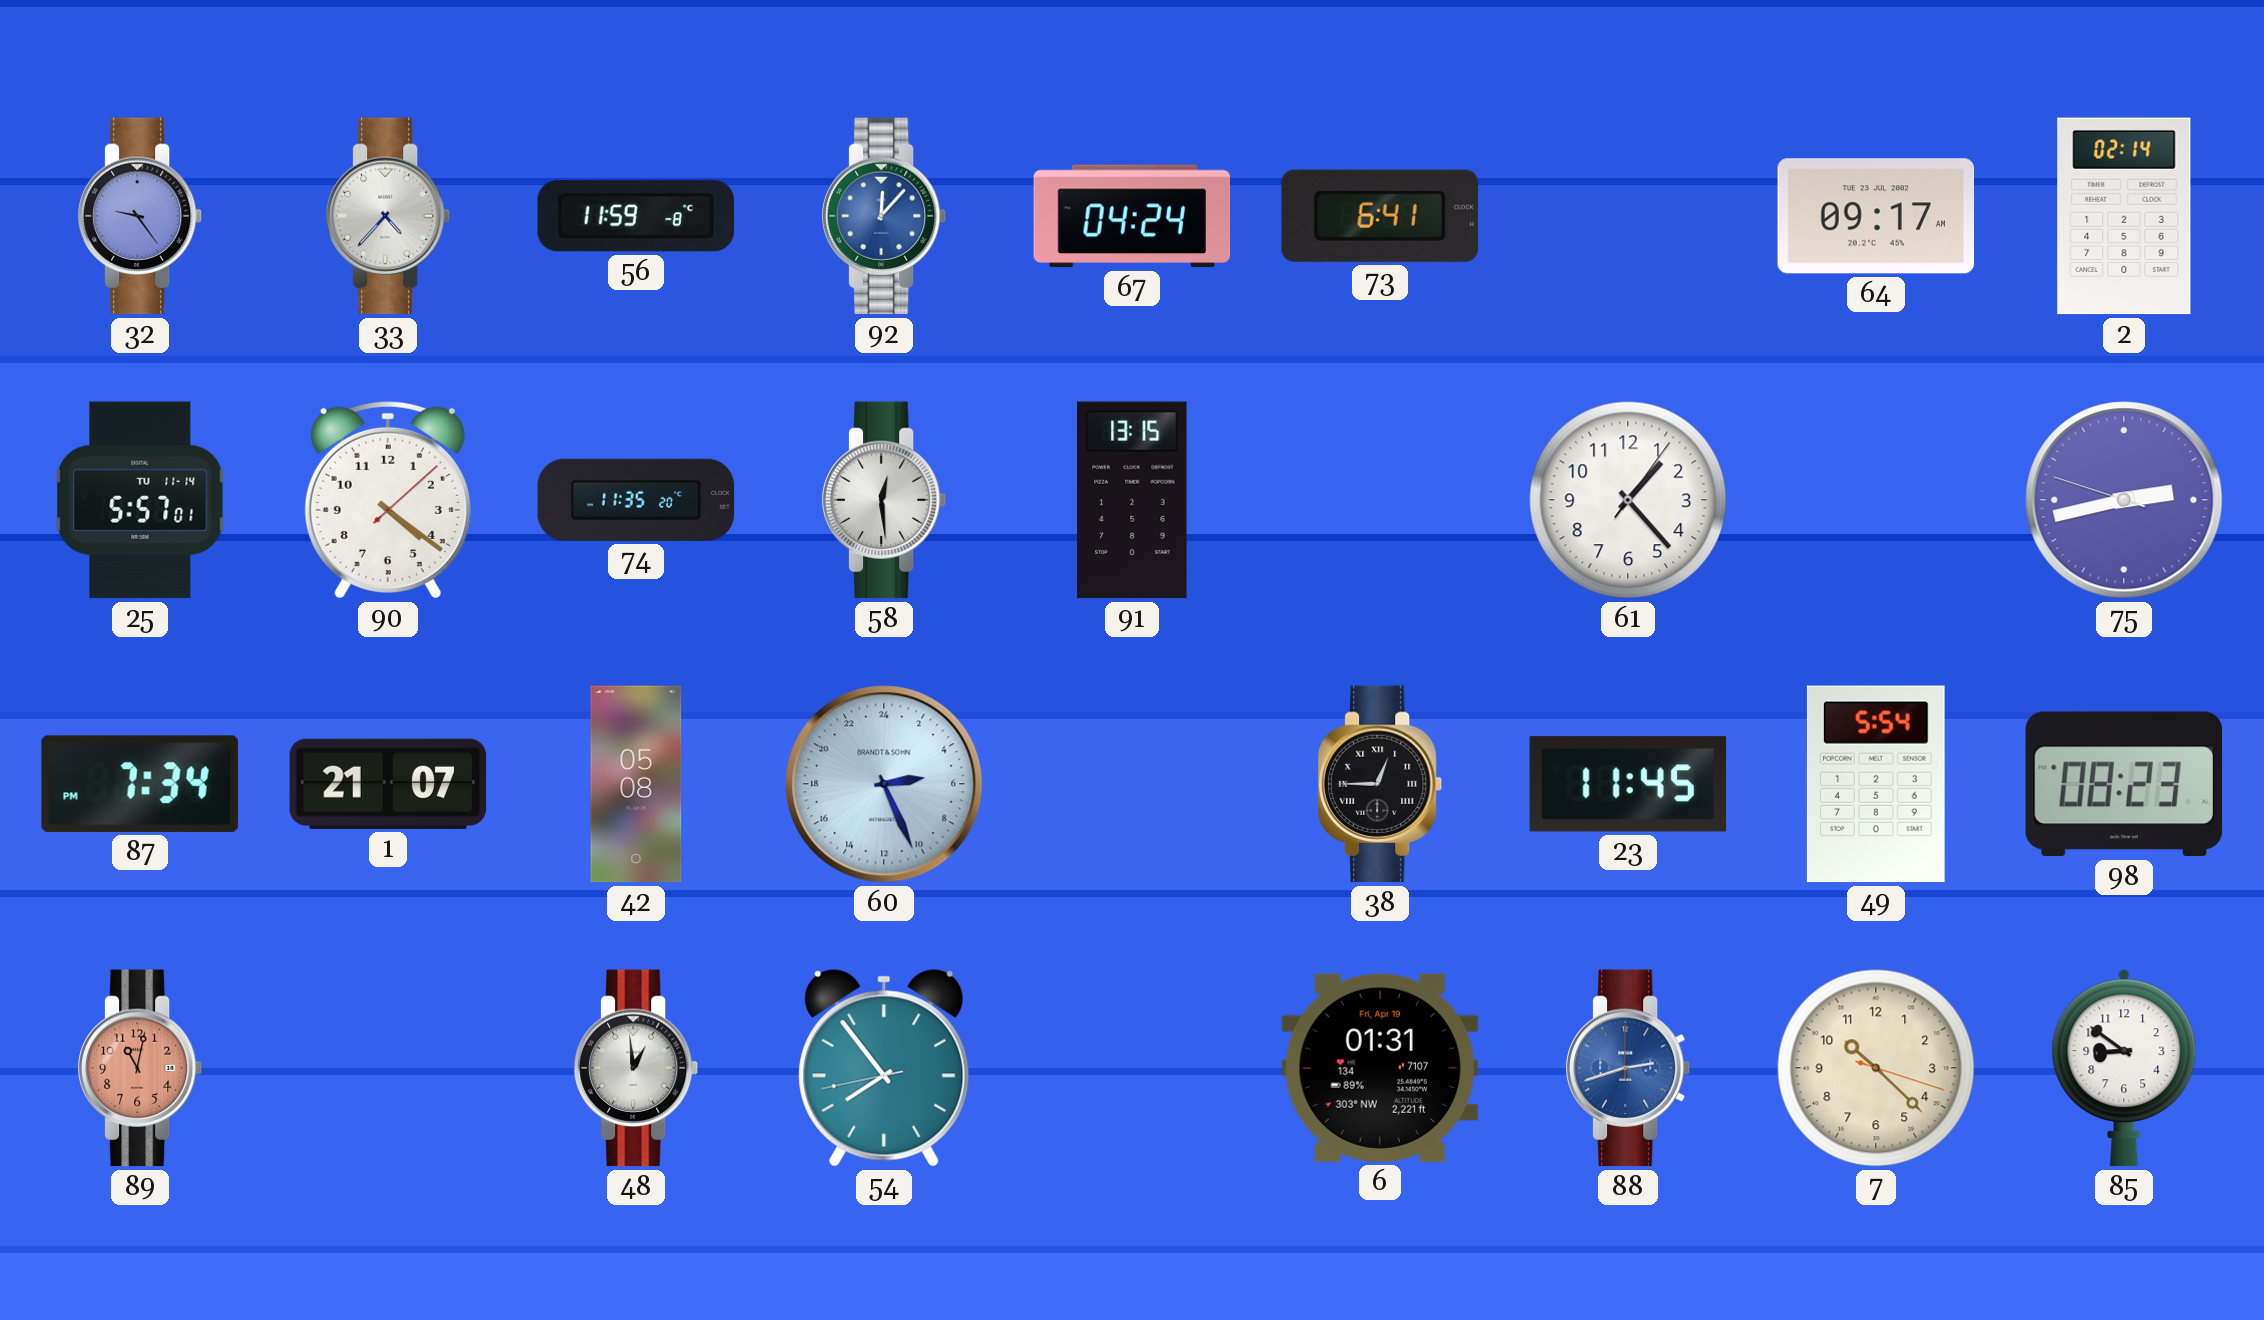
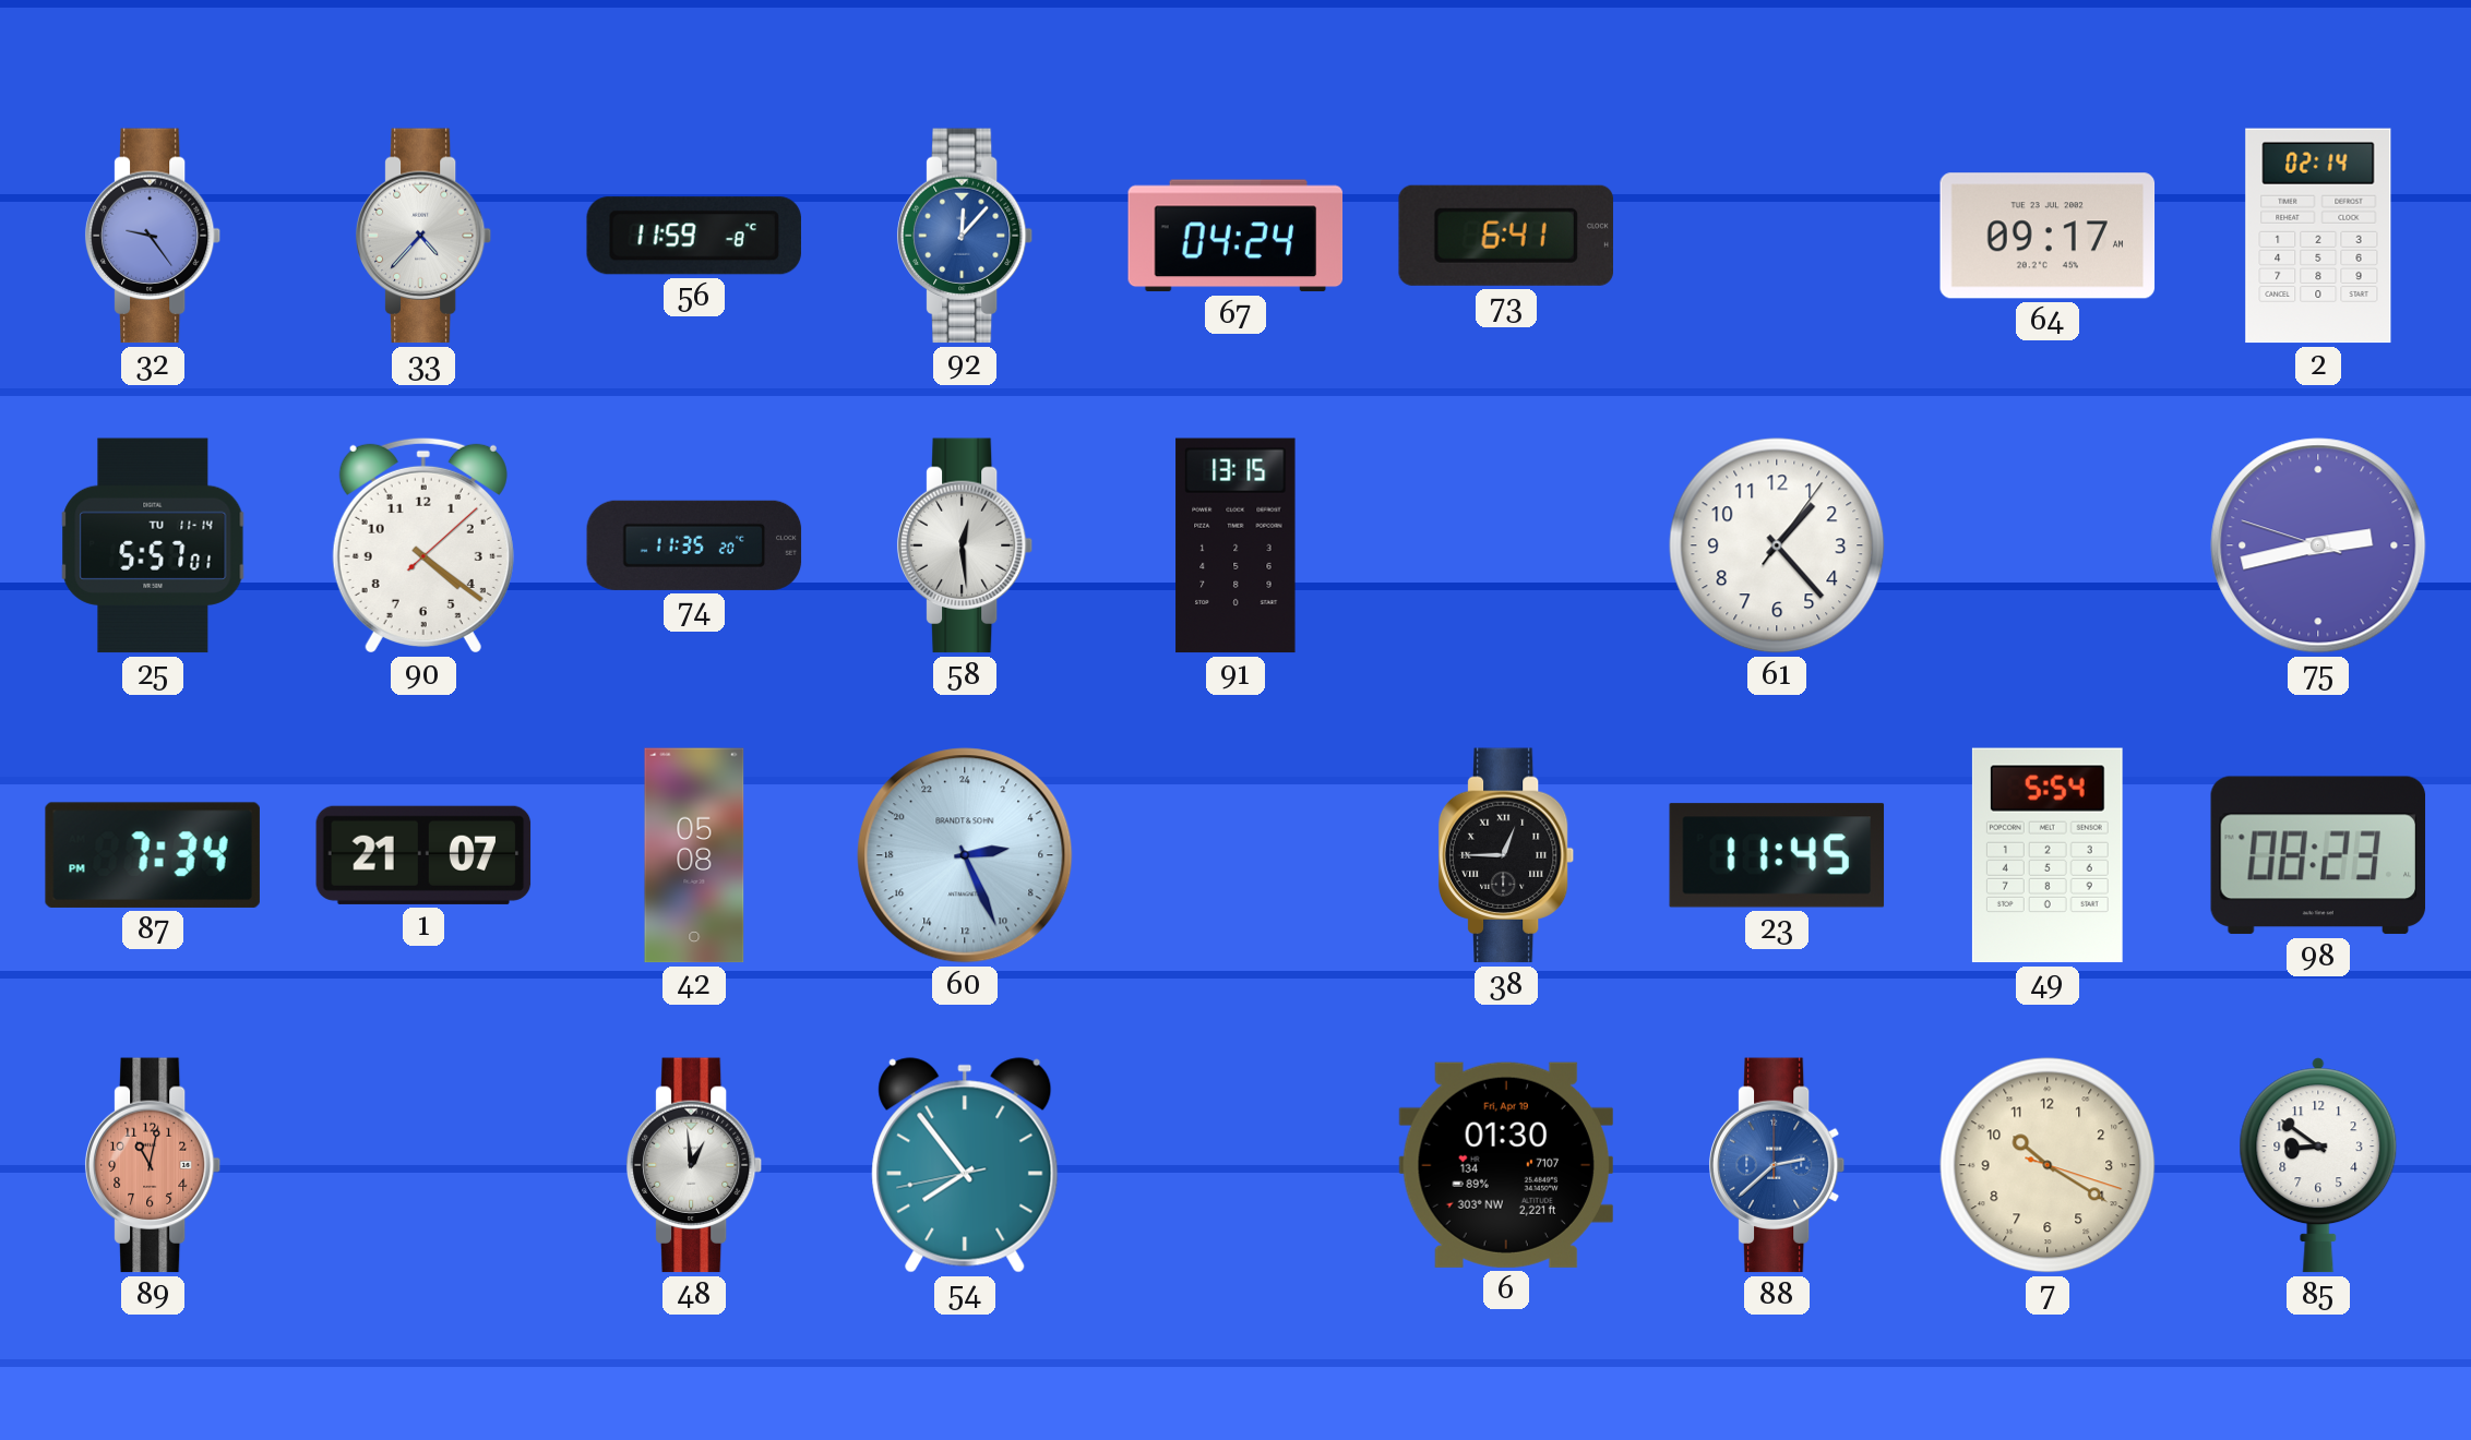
6: 01:31 -> 01:30
88: 2:42 -> 2:38
7: 10:22 -> 10:20
